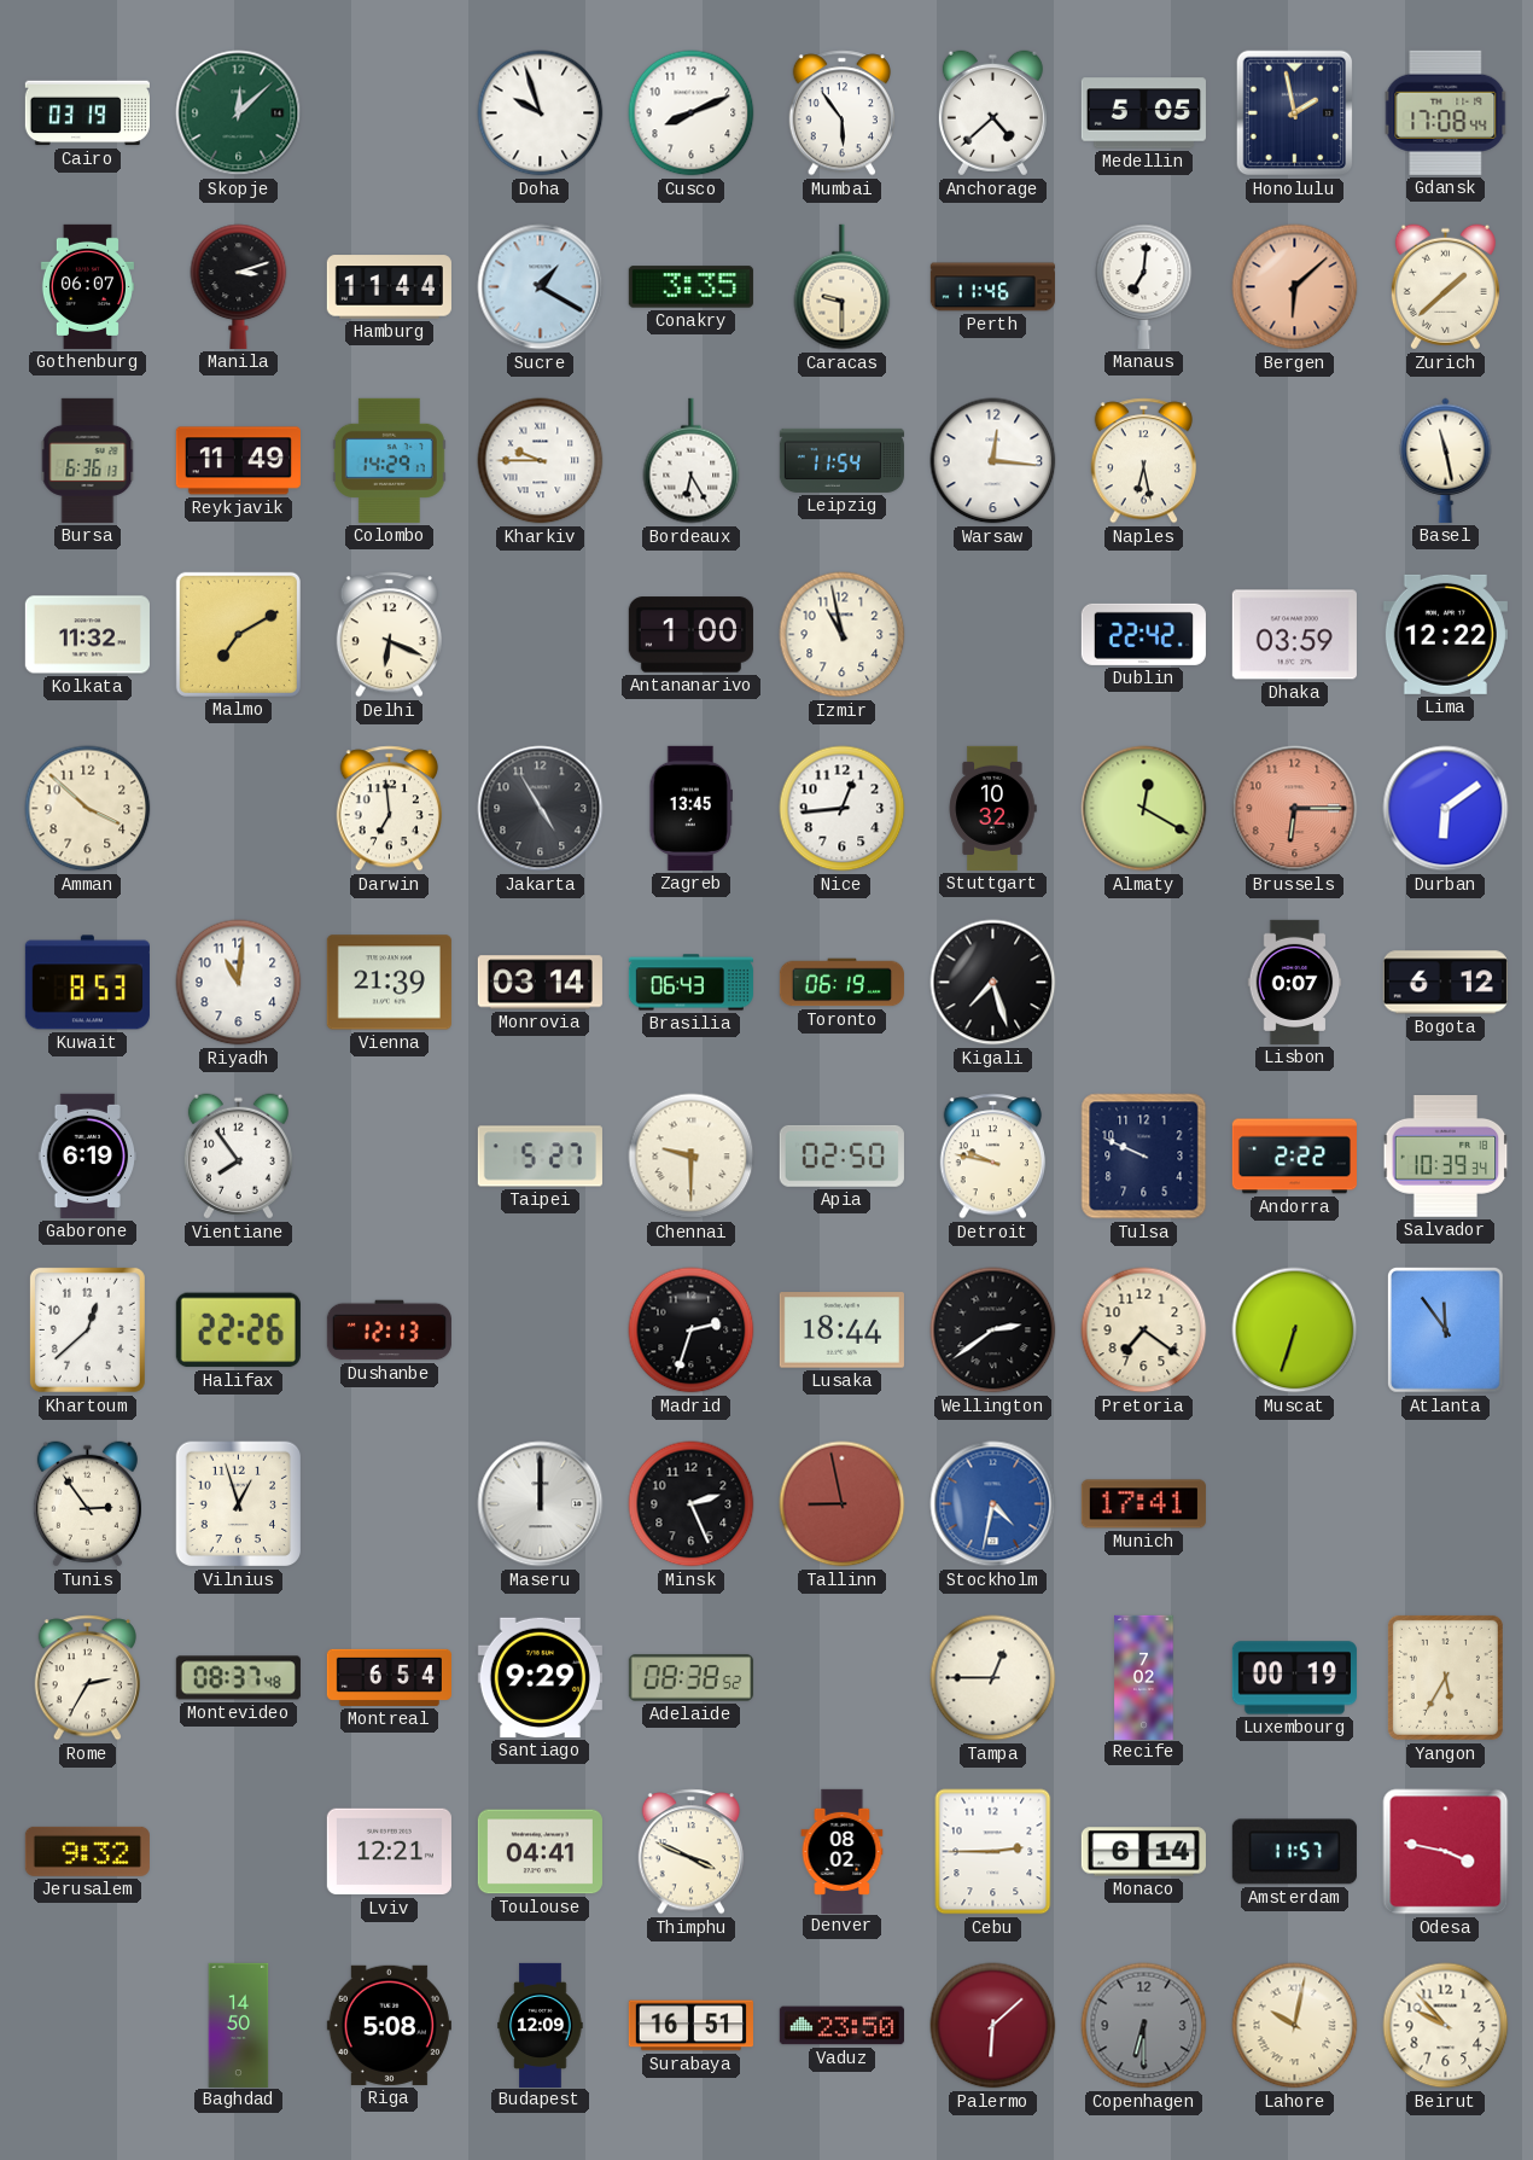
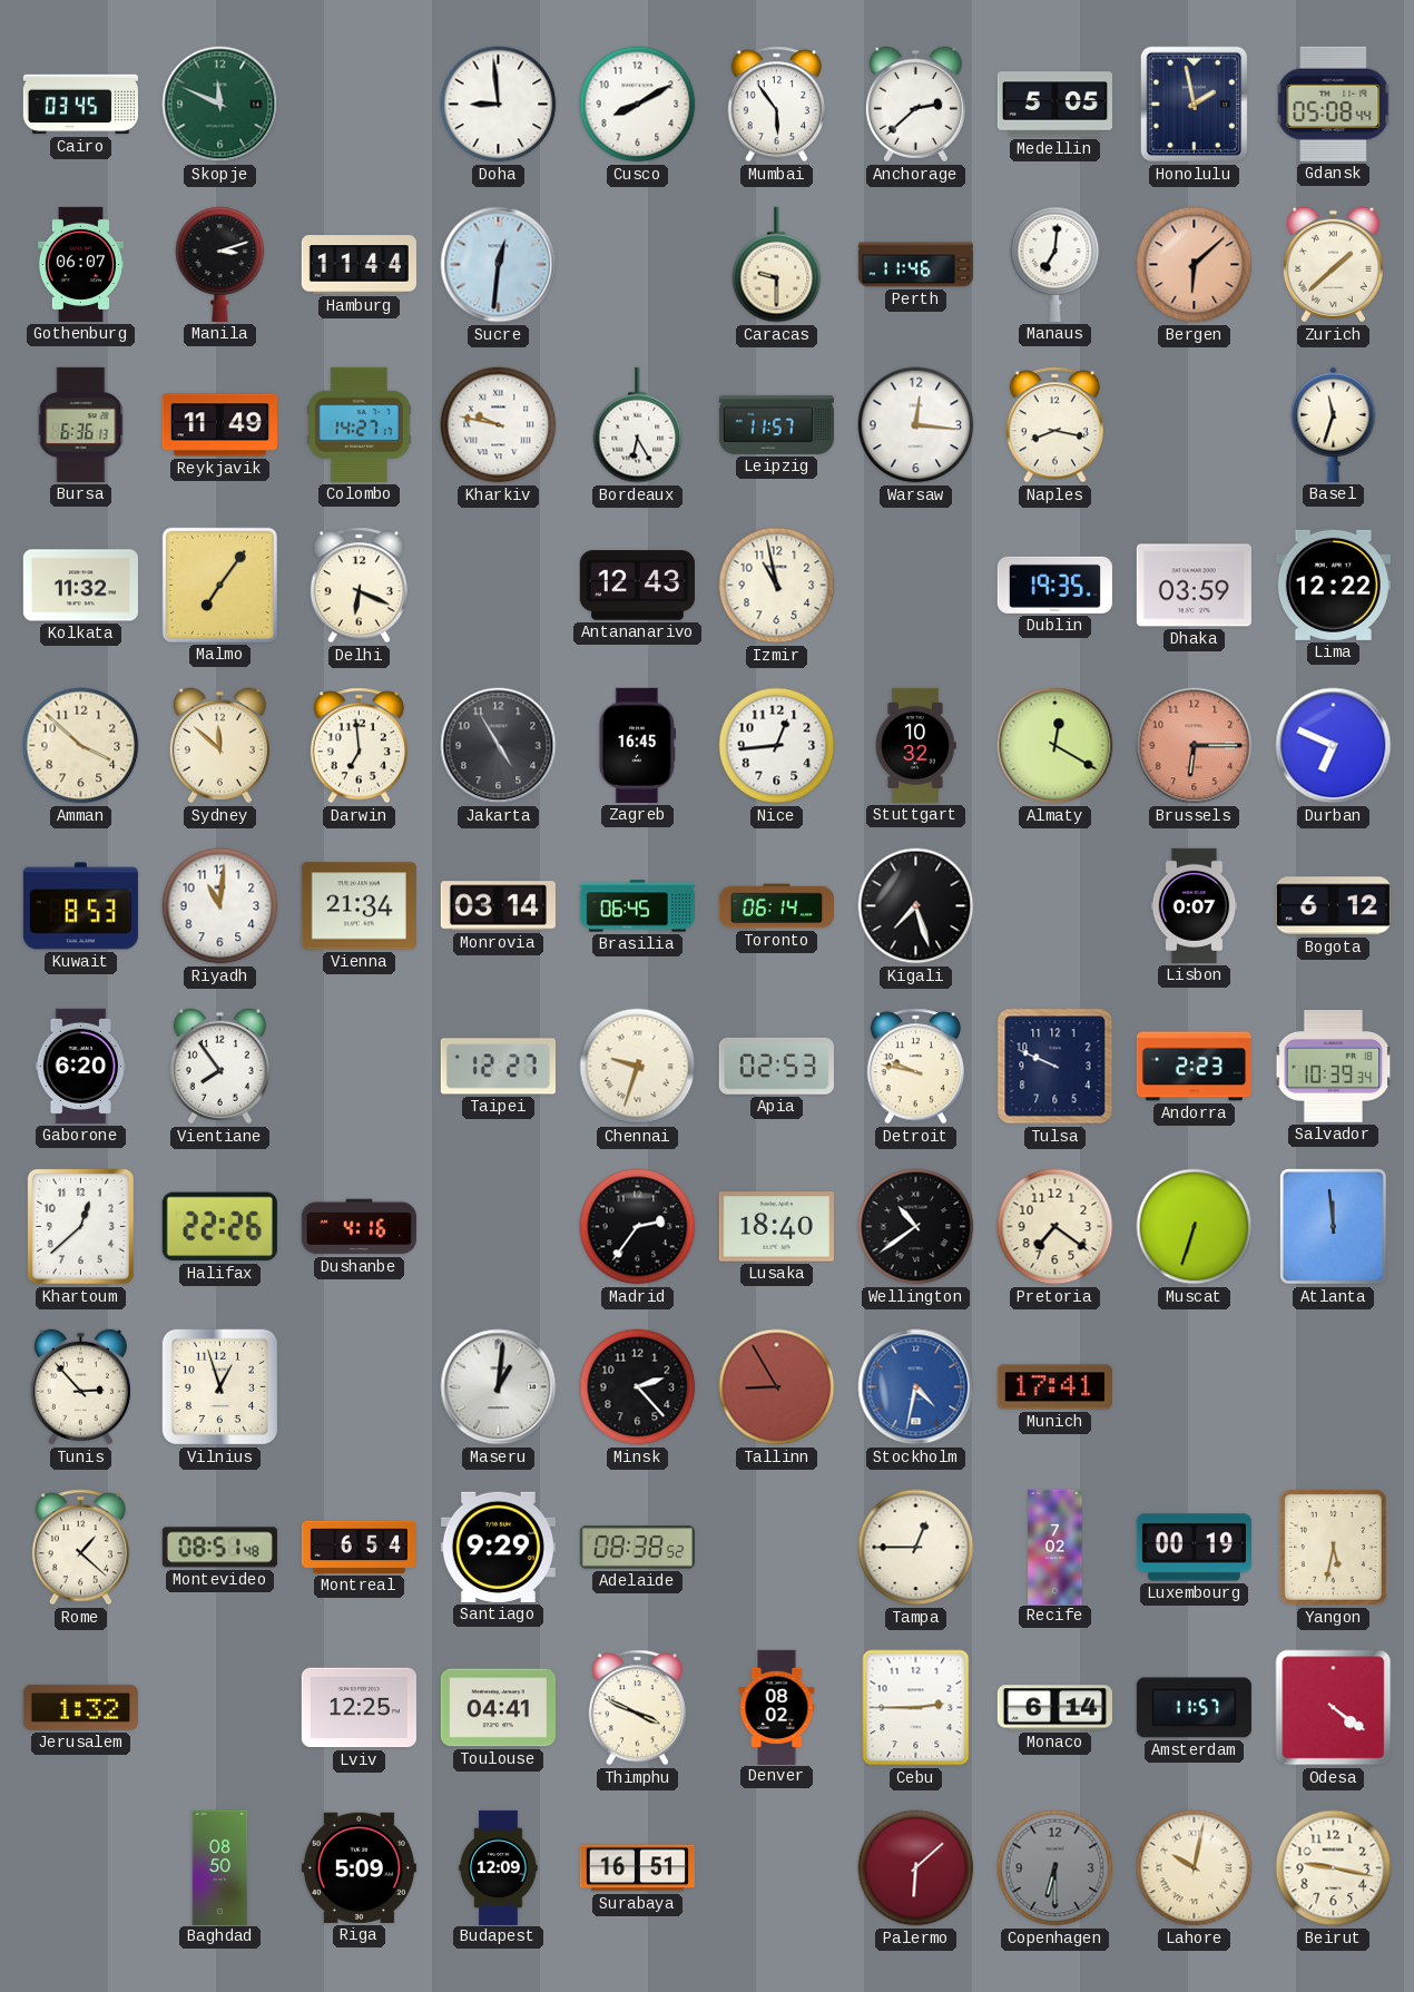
Cairo: 03:19 -> 03:45
Skopje: 12:08 -> 11:49
Doha: 9:57 -> 8:59
Cusco: 8:11 -> 8:10
Anchorage: 4:38 -> 2:38
Gdansk: 17:08 -> 05:08
Sucre: 1:20 -> 12:31
Conakry: 3:35 -> none
Colombo: 14:29 -> 14:27
Kharkiv: 9:45 -> 9:47
Leipzig: 11:54 -> 11:57
Naples: 6:28 -> 8:17
Basel: 11:28 -> 11:33
Malmo: 7:10 -> 7:06
Antananarivo: 1:00 -> 12:43
Dublin: 22:42 -> 19:35
Sydney: none -> 11:52
Zagreb: 13:45 -> 16:45
Durban: 6:09 -> 6:49
Vienna: 21:39 -> 21:34
Brasilia: 06:43 -> 06:45
Toronto: 06:19 -> 06:14
Gaborone: 6:19 -> 6:20
Taipei: 5:27 -> 12:27
Chennai: 9:30 -> 9:33
Apia: 02:50 -> 02:53
Andorra: 2:22 -> 2:23
Dushanbe: 12:13 -> 4:16
Madrid: 2:33 -> 2:36
Lusaka: 18:44 -> 18:40
Wellington: 2:39 -> 10:39
Atlanta: 11:54 -> 11:59
Tunis: 2:54 -> 2:53
Maseru: 12:00 -> 1:01
Minsk: 2:26 -> 2:23
Tallinn: 8:58 -> 8:55
Rome: 2:35 -> 1:22
Montevideo: 08:37 -> 08:51
Yangon: 5:35 -> 5:32
Jerusalem: 9:32 -> 1:32
Lviv: 12:21 -> 12:25
Odesa: 3:47 -> 4:21
Baghdad: 14:50 -> 08:50
Riga: 5:08 -> 5:09
Vaduz: 23:50 -> none
Beirut: 9:53 -> 9:17
